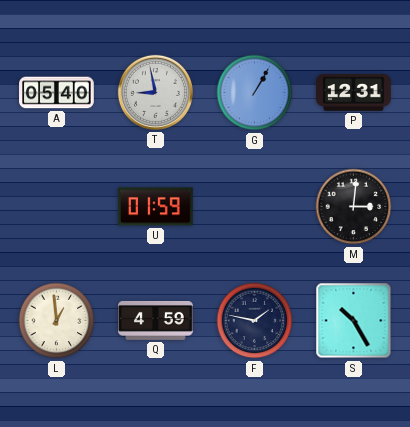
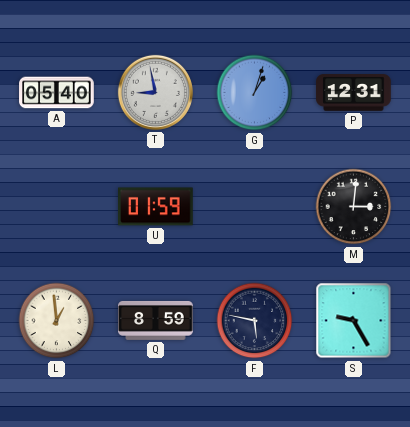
G: 1:05 -> 1:03
Q: 4:59 -> 8:59
F: 1:47 -> 5:47
S: 10:25 -> 9:25
